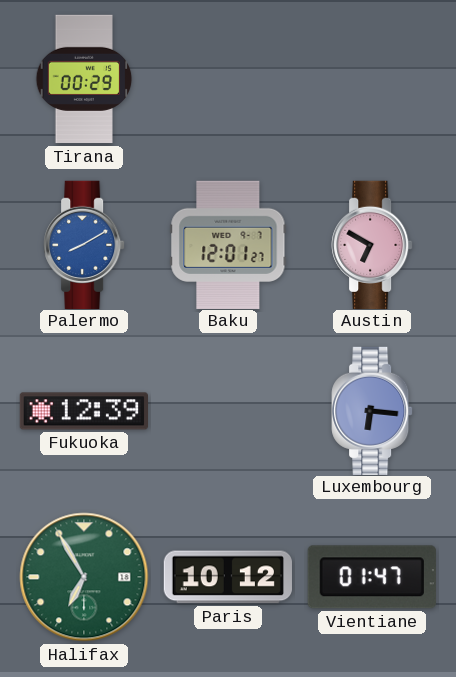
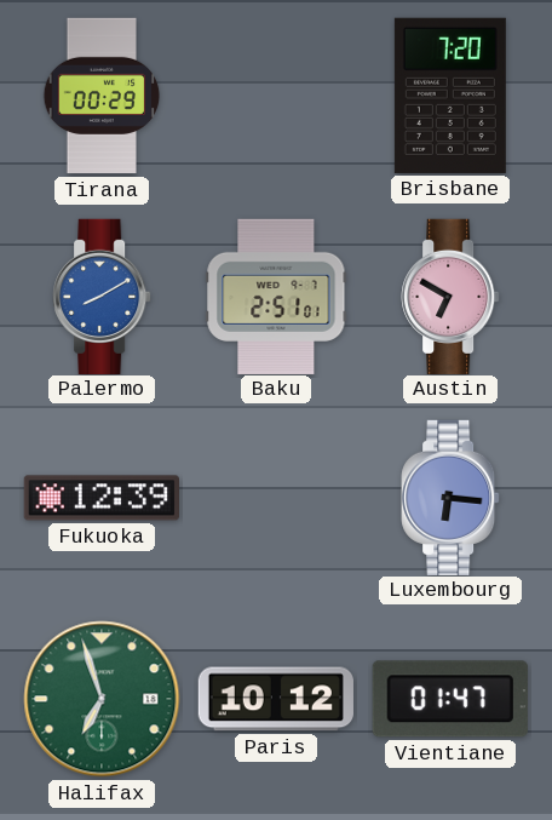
Brisbane: none -> 7:20
Baku: 12:01 -> 2:51
Halifax: 6:55 -> 6:57
